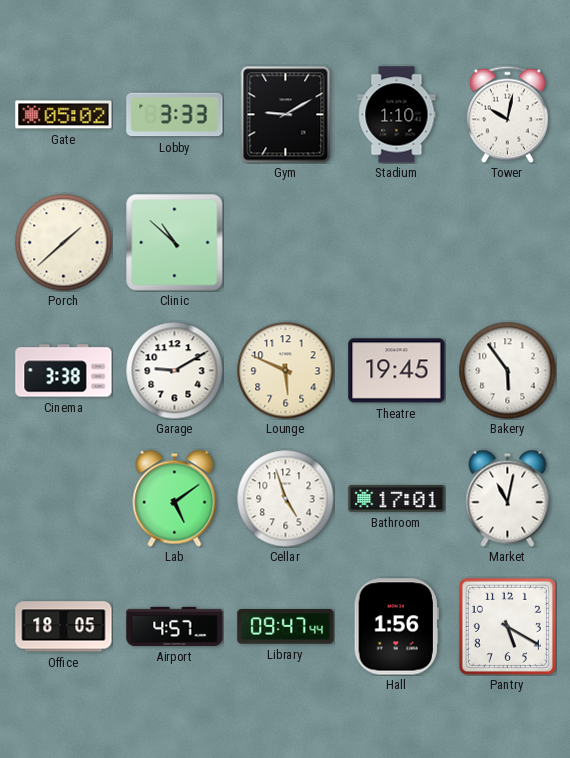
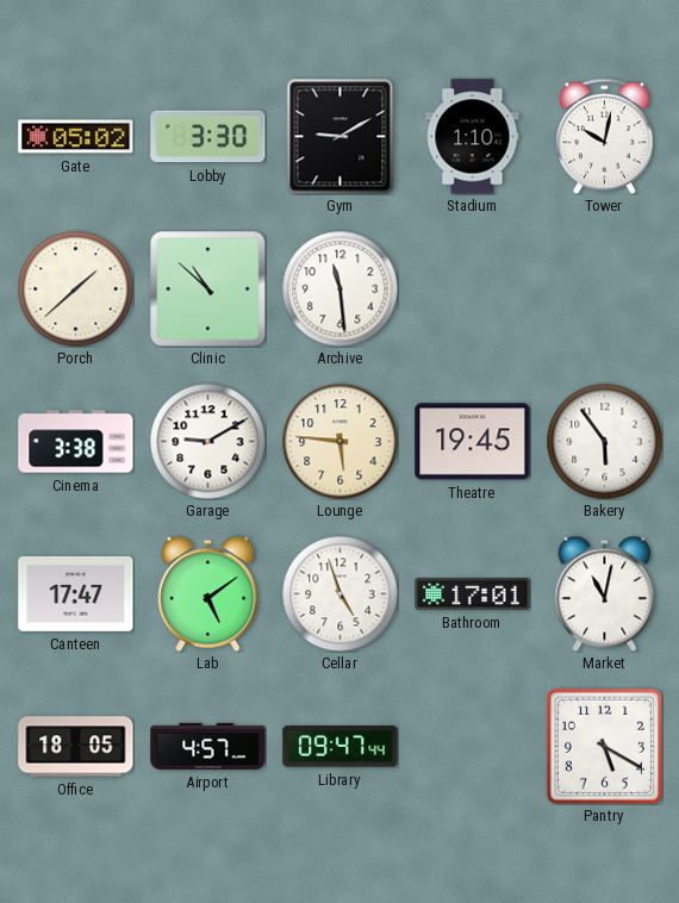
Lobby: 3:33 -> 3:30
Archive: none -> 11:29
Lounge: 5:49 -> 5:46
Canteen: none -> 17:47
Hall: 1:56 -> none
